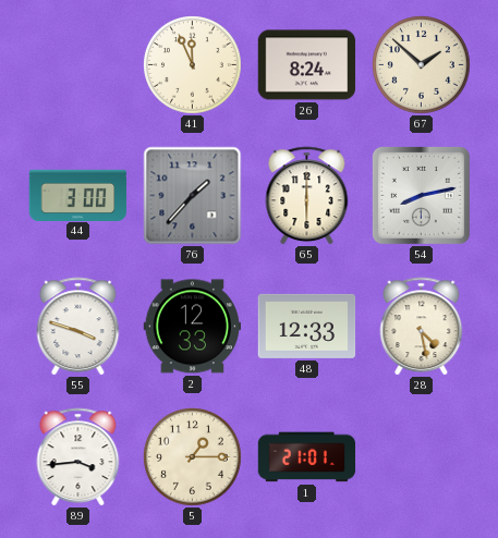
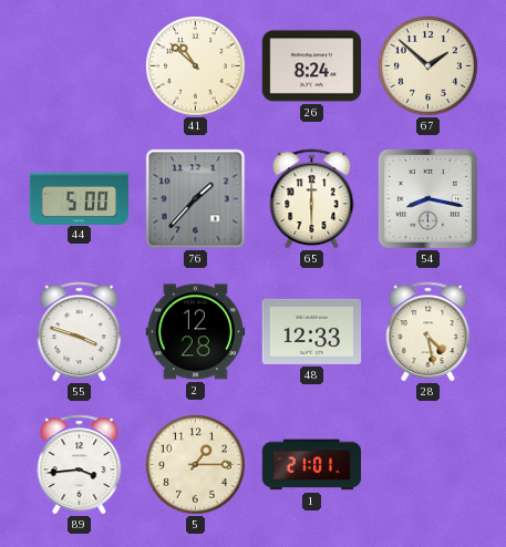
41: 11:56 -> 10:52
44: 3:00 -> 5:00
54: 8:13 -> 8:17
2: 12:33 -> 12:28
